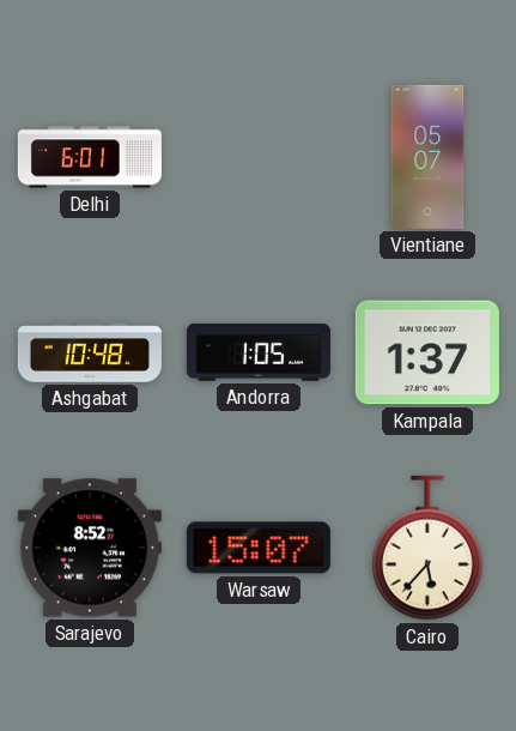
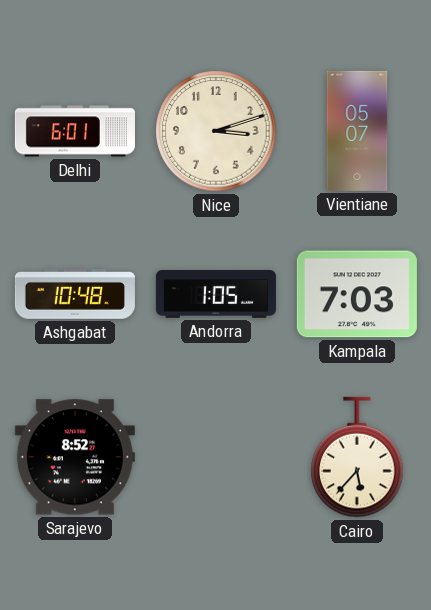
Nice: none -> 3:12
Kampala: 1:37 -> 7:03
Warsaw: 15:07 -> none
